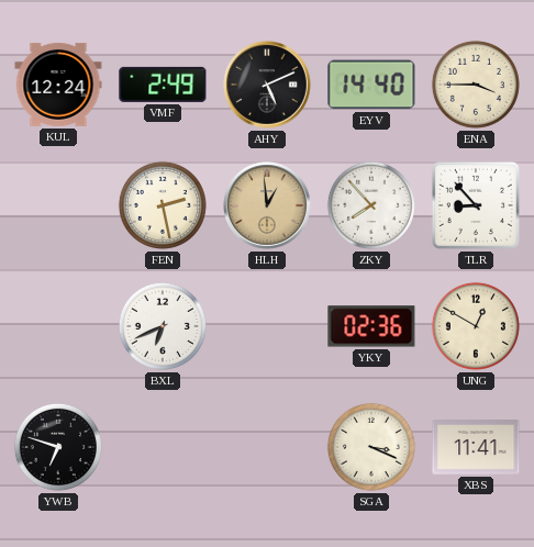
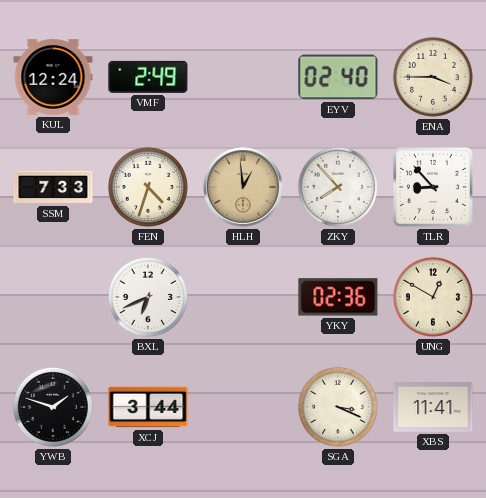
AHY: 5:11 -> none
EYV: 14:40 -> 02:40
SSM: none -> 7:33
FEN: 2:28 -> 4:33
YWB: 6:48 -> 1:48
XCJ: none -> 3:44
